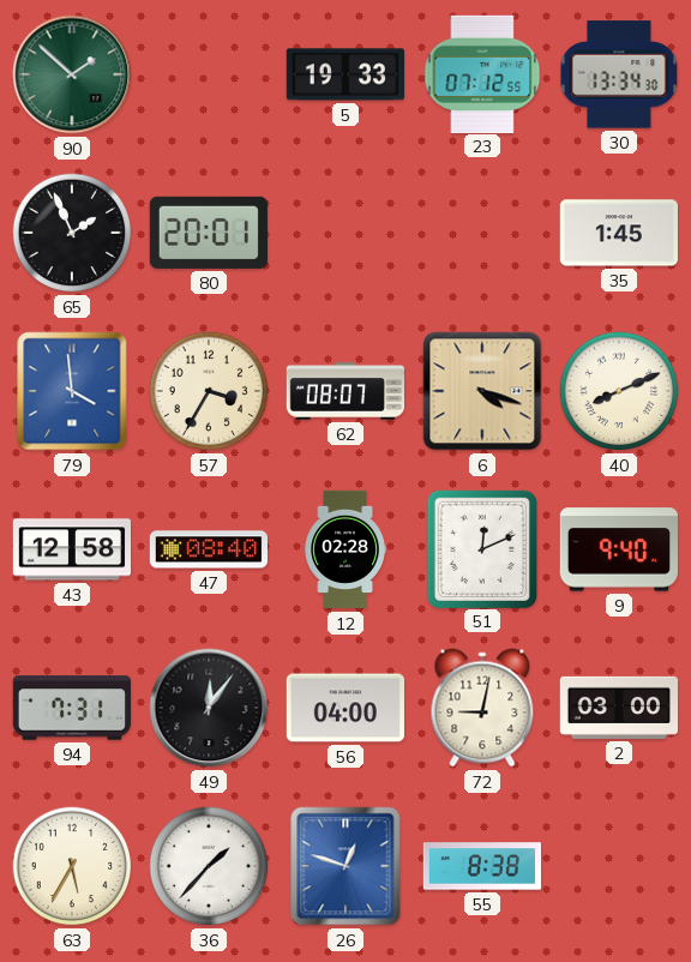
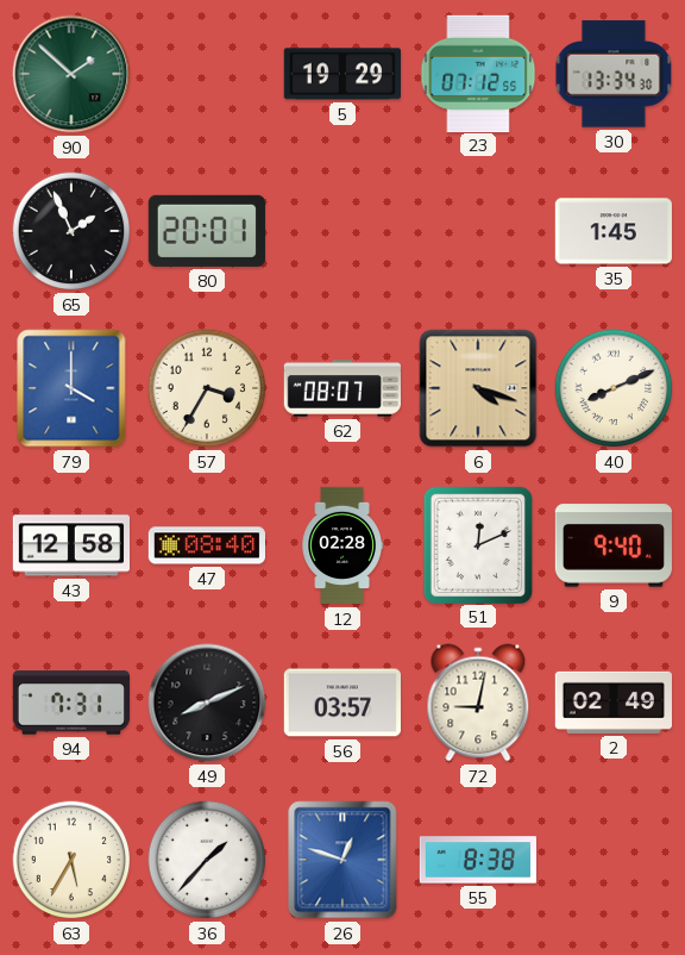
5: 19:33 -> 19:29
79: 3:59 -> 4:00
49: 12:06 -> 8:11
56: 04:00 -> 03:57
2: 03:00 -> 02:49
